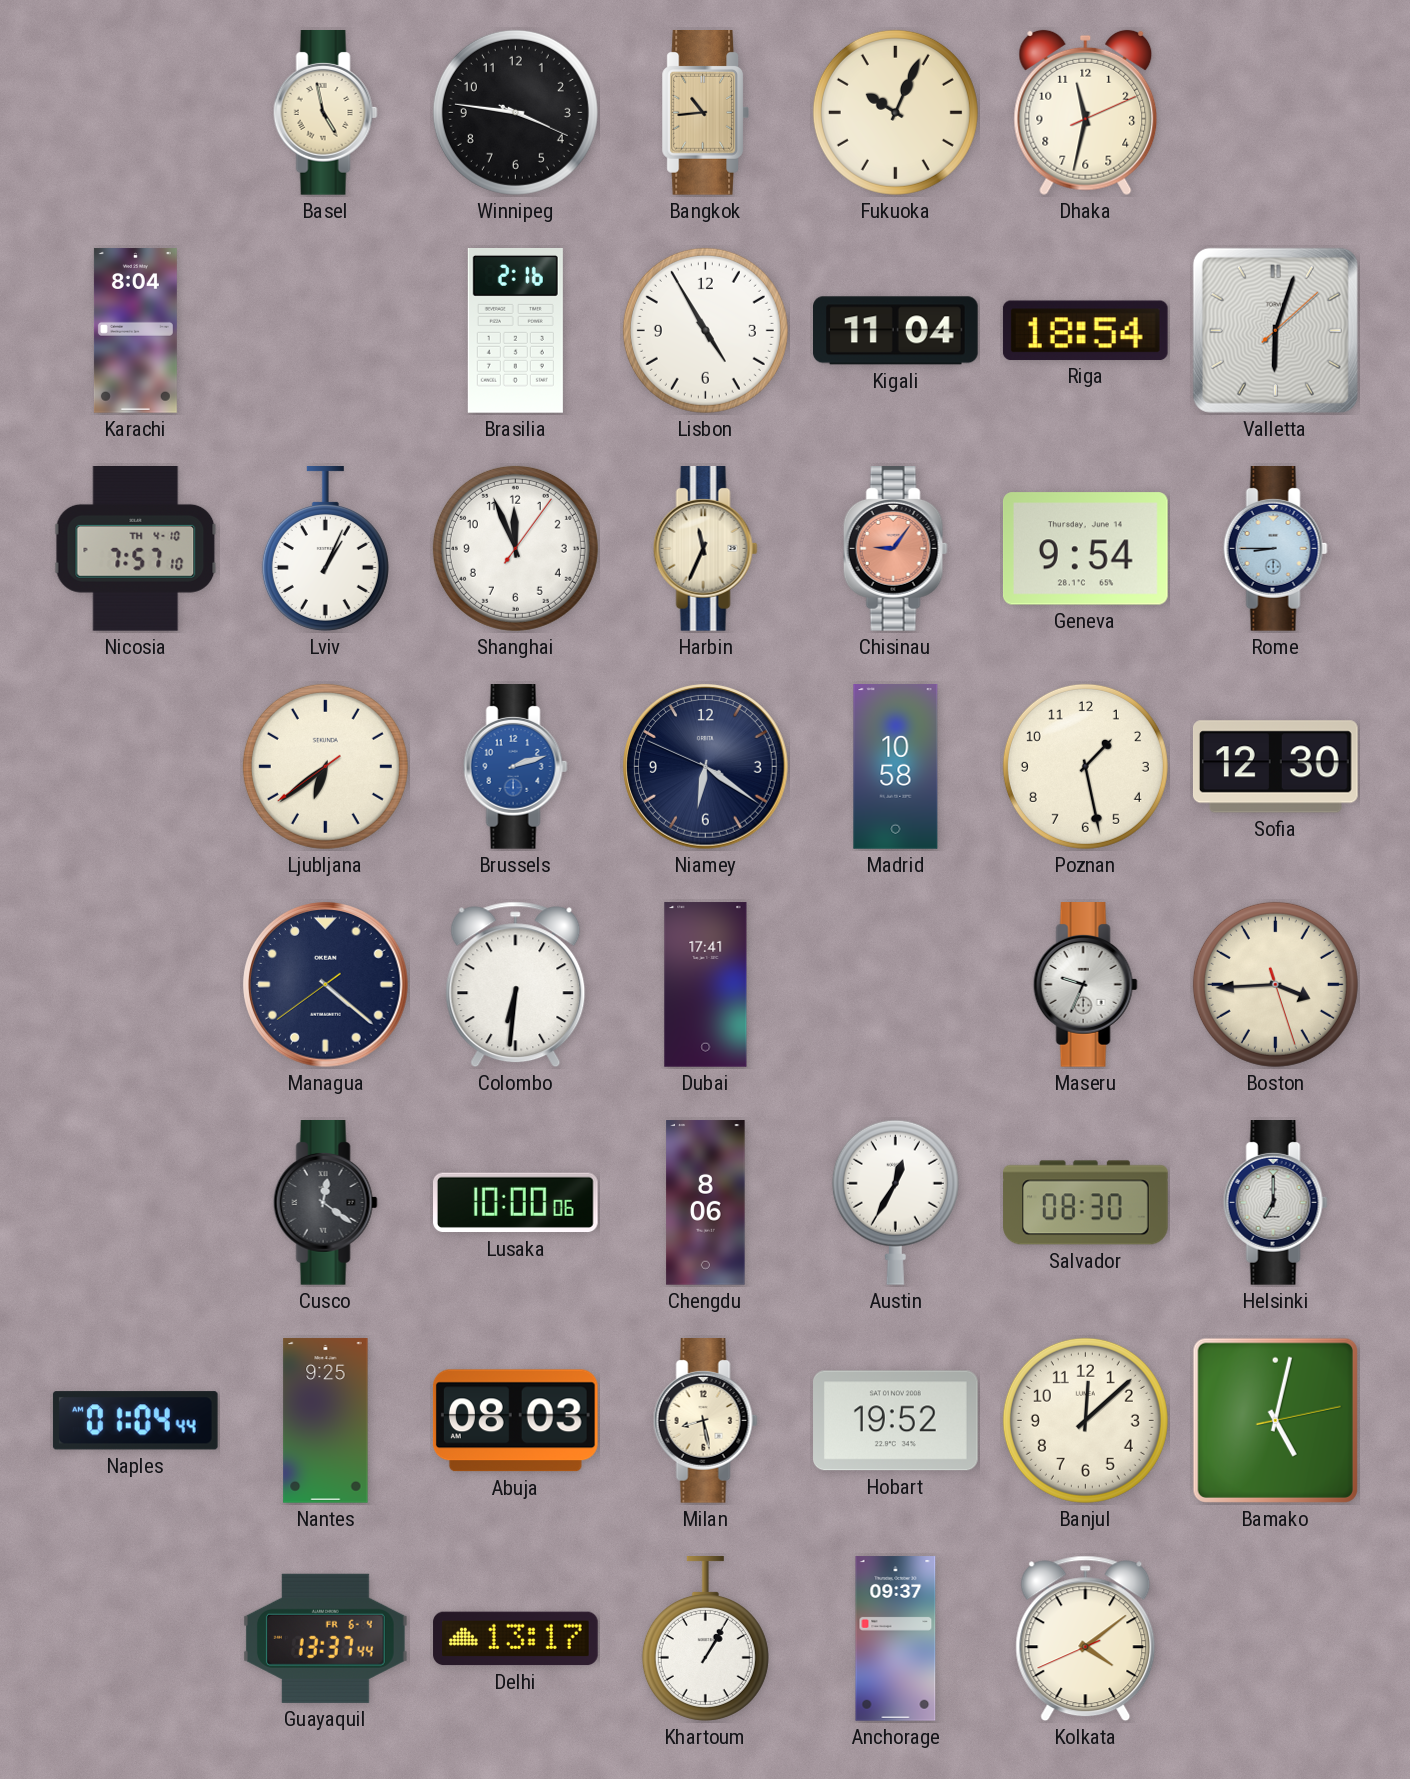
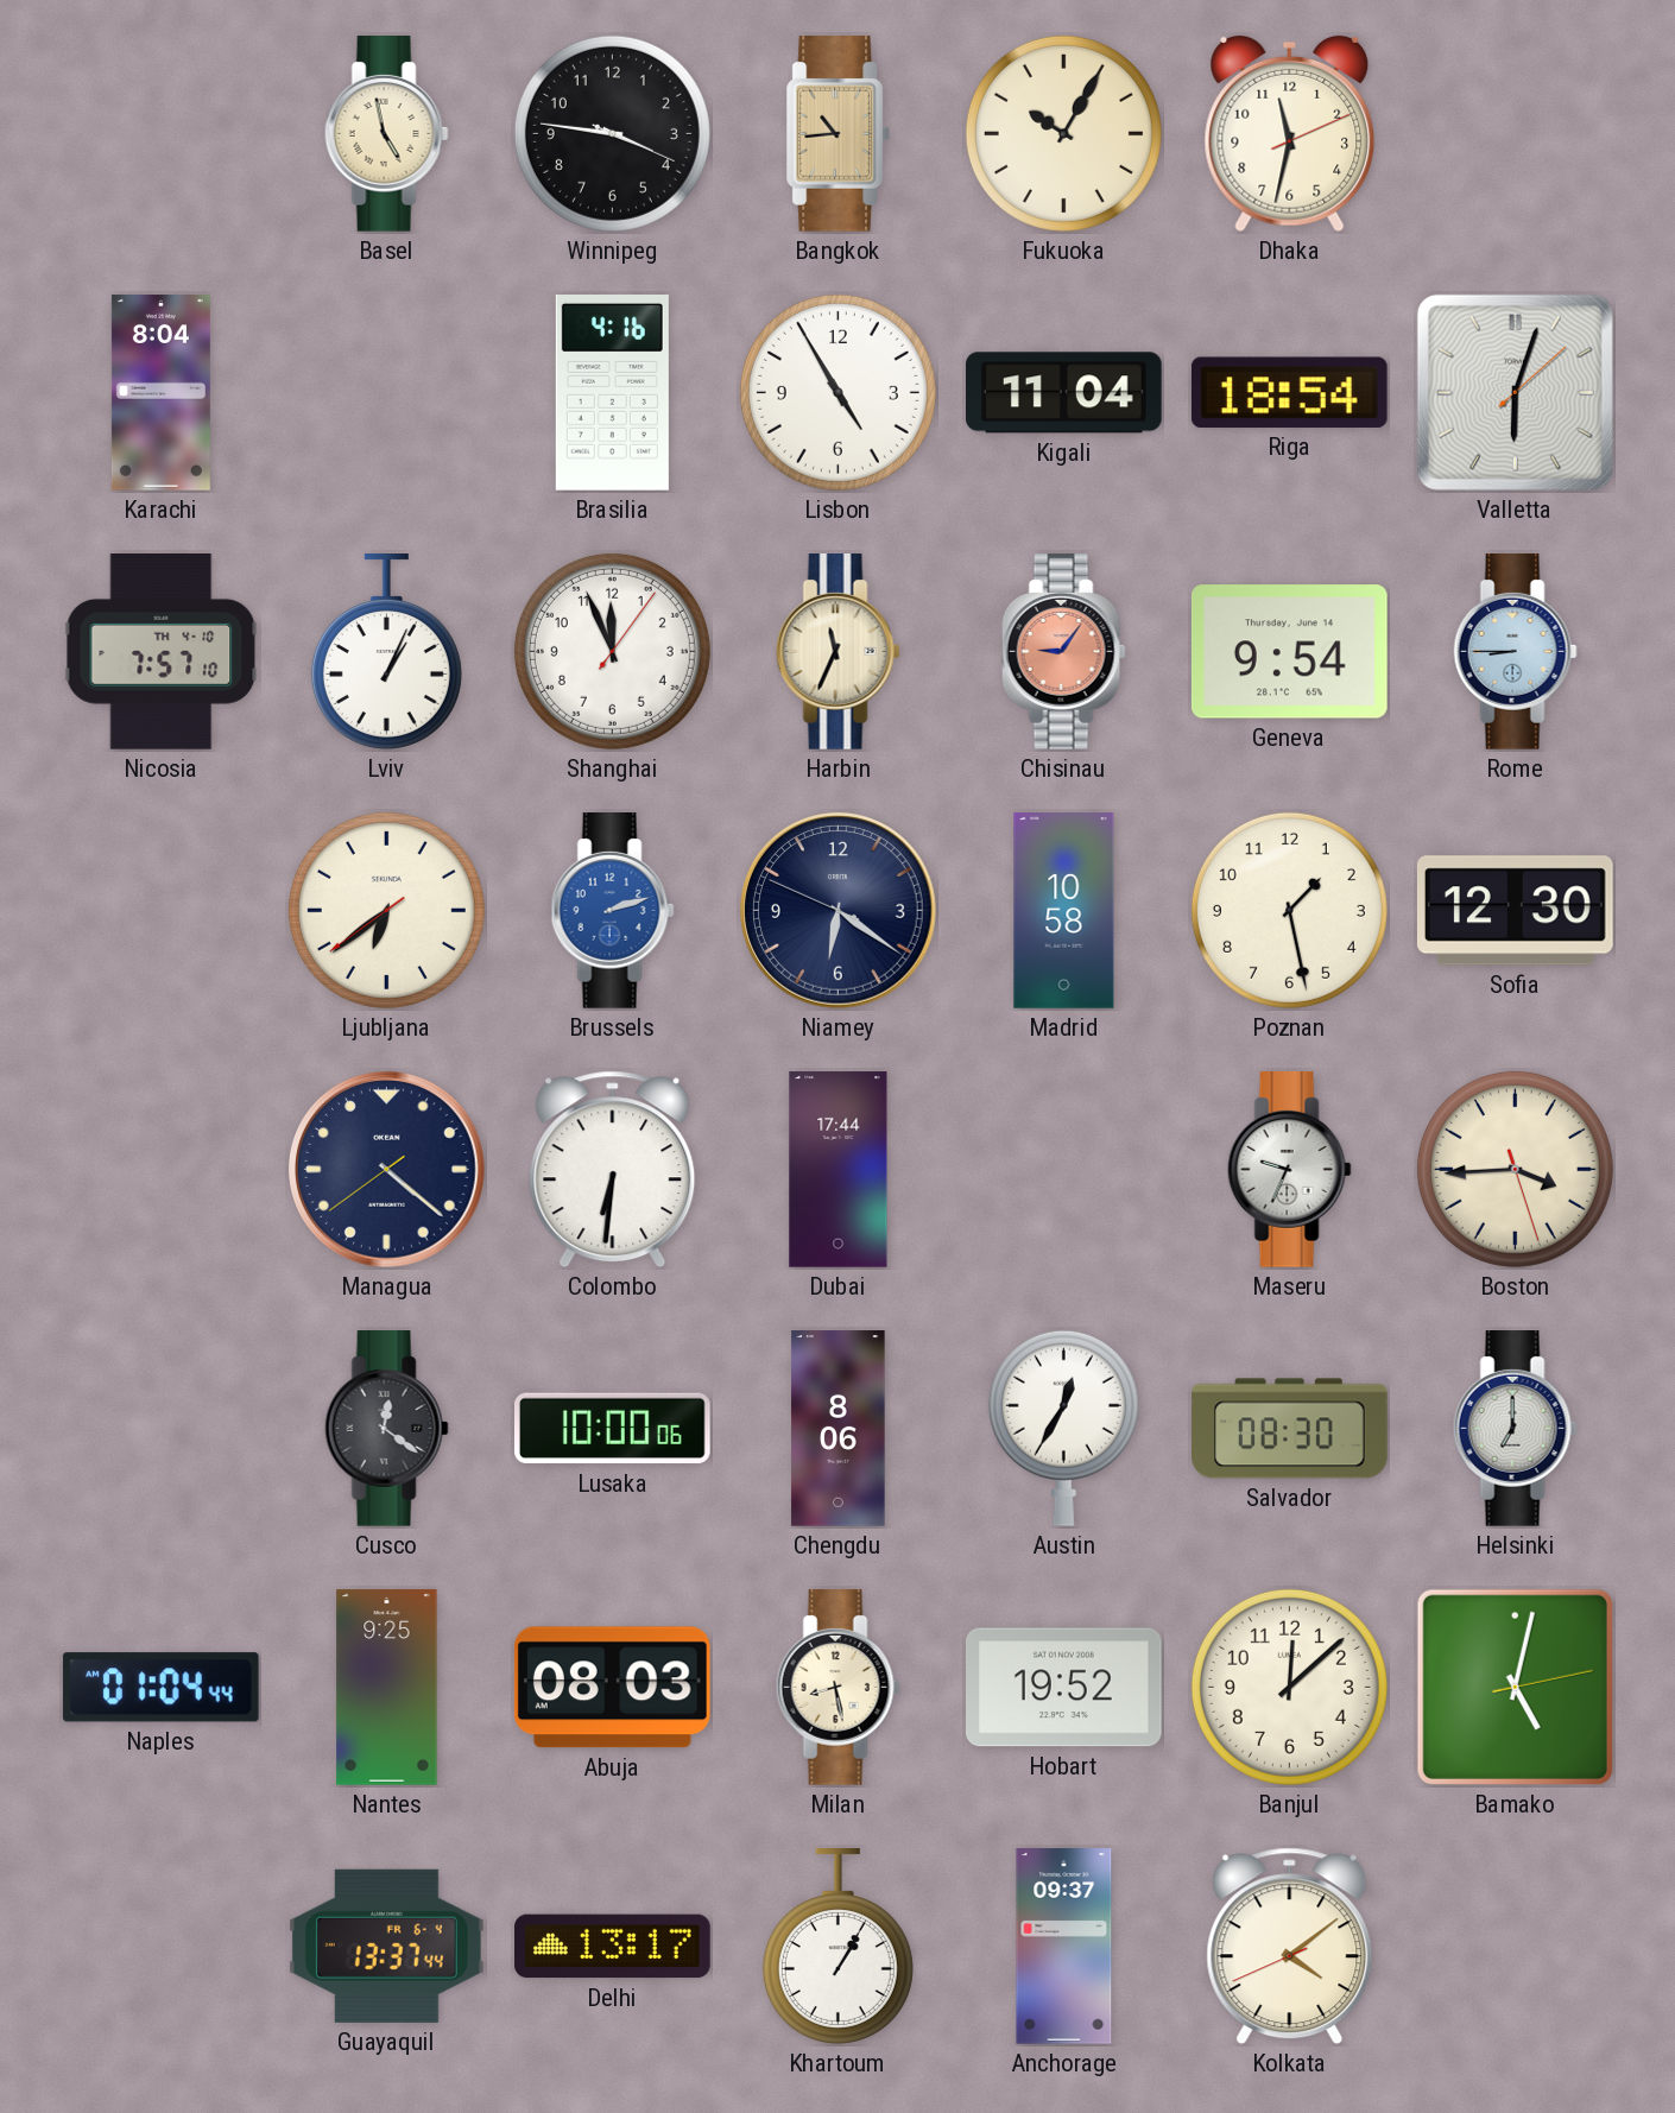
Fukuoka: 10:04 -> 10:05
Brasilia: 2:16 -> 4:16
Dubai: 17:41 -> 17:44
